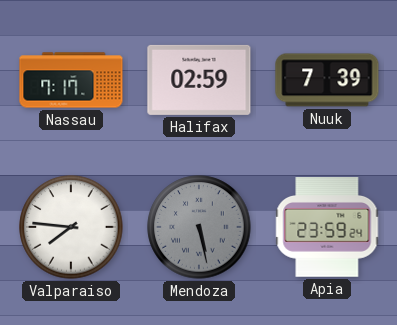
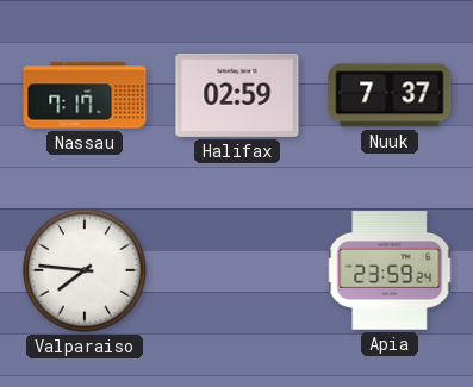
Nuuk: 7:39 -> 7:37
Mendoza: 5:28 -> none
